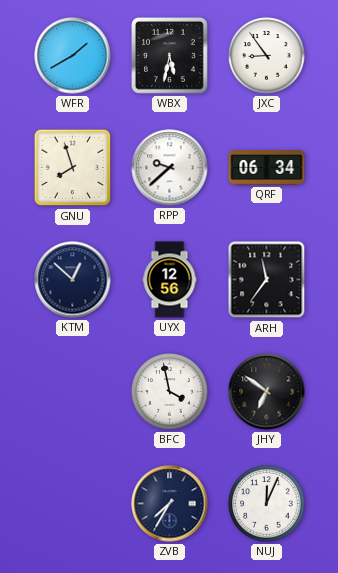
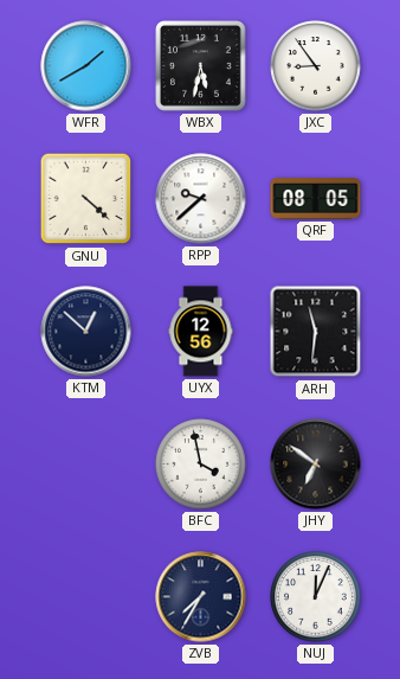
GNU: 7:57 -> 4:22
QRF: 06:34 -> 08:05
ARH: 11:36 -> 11:31
